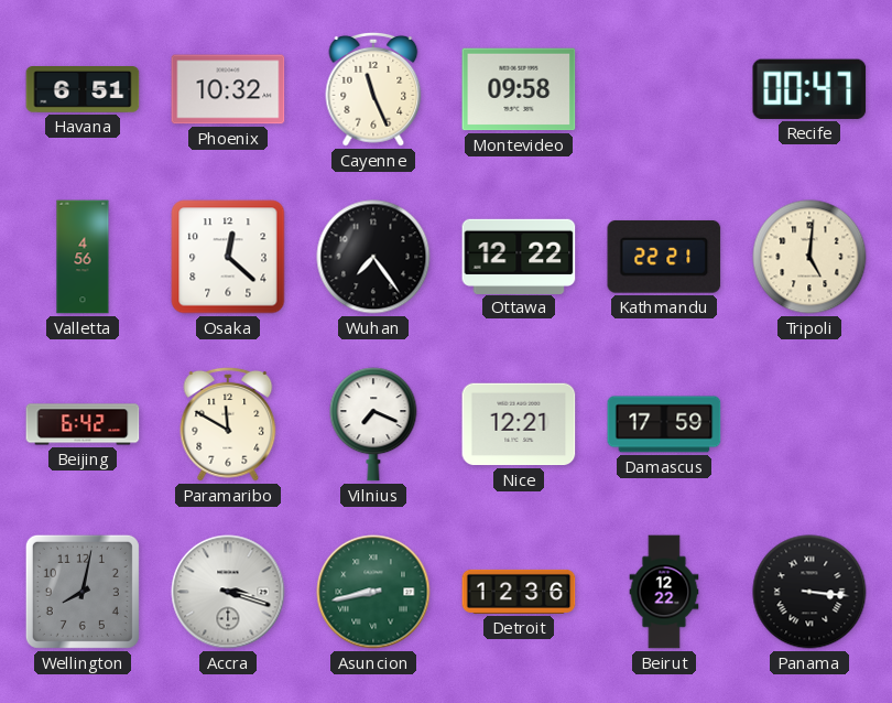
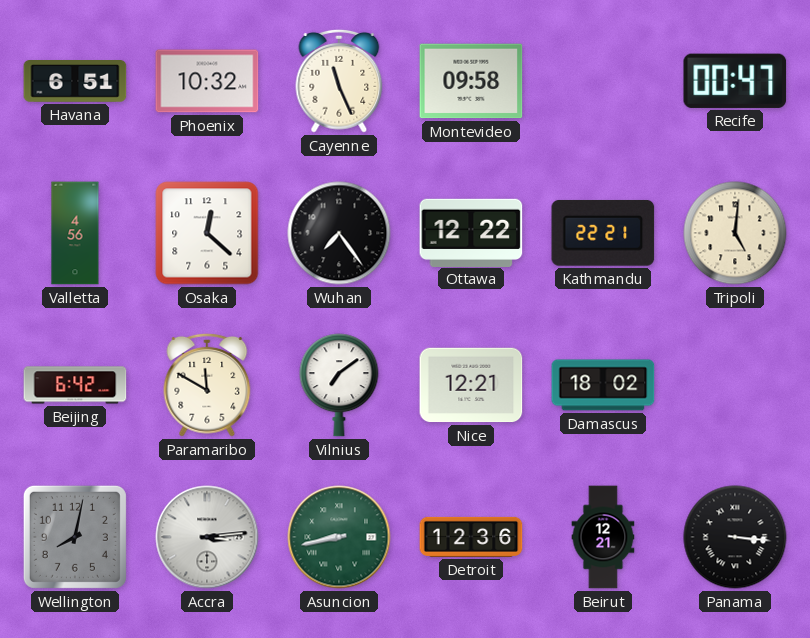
Vilnius: 7:19 -> 7:09
Damascus: 17:59 -> 18:02
Accra: 3:18 -> 3:14
Beirut: 12:22 -> 12:21
